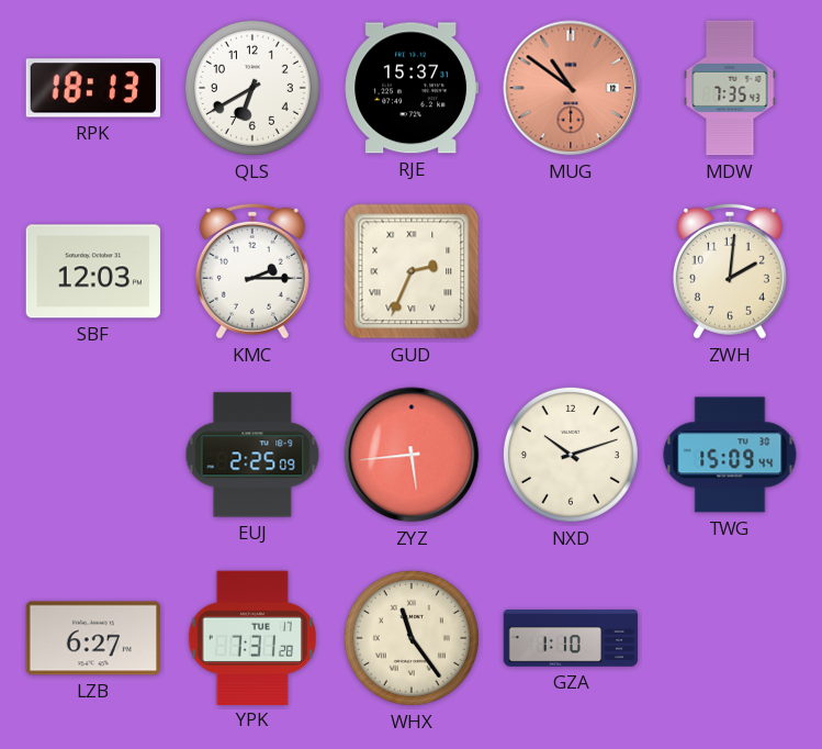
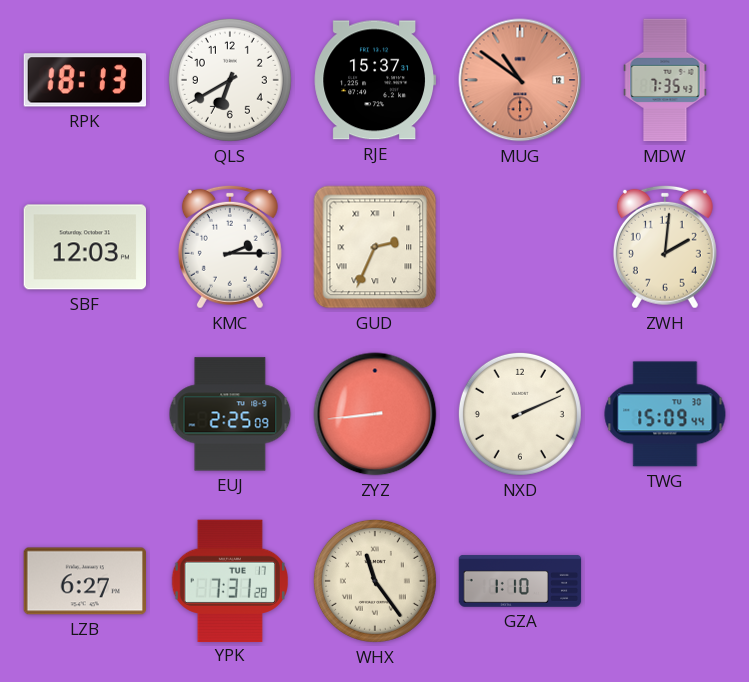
ZYZ: 5:44 -> 8:44
NXD: 10:12 -> 2:11
